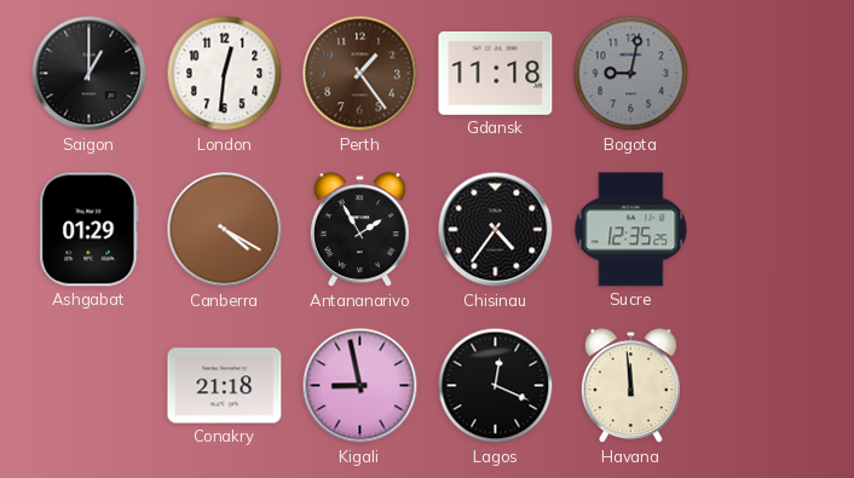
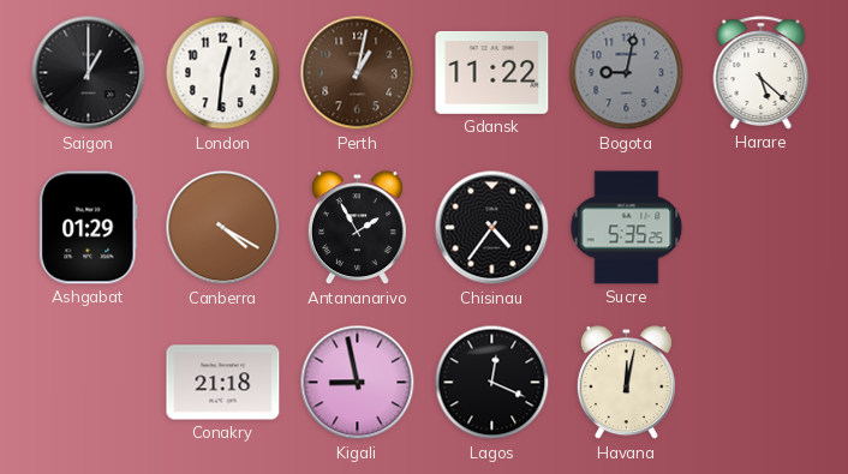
Perth: 1:24 -> 1:02
Gdansk: 11:18 -> 11:22
Harare: none -> 5:22
Sucre: 12:35 -> 5:35
Havana: 11:59 -> 12:02
